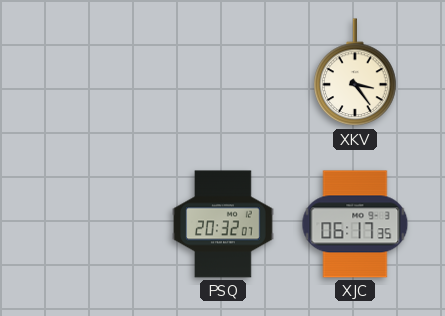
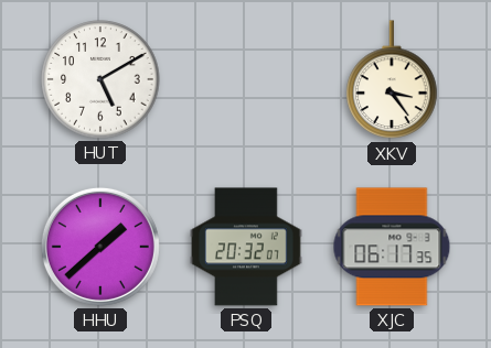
HUT: none -> 5:10
HHU: none -> 1:38
